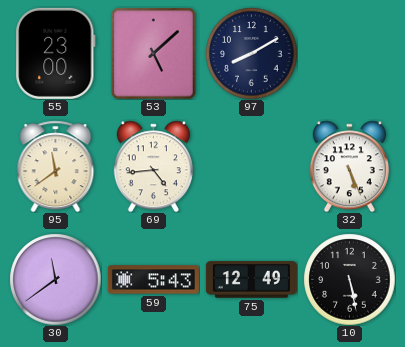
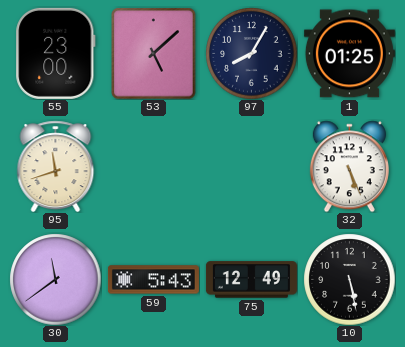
97: 8:10 -> 8:05
1: none -> 01:25
95: 11:39 -> 11:42
69: 4:44 -> none
